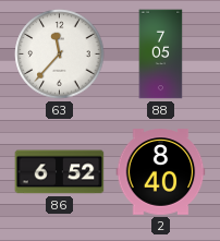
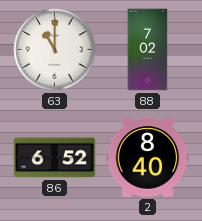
63: 11:37 -> 11:00
88: 7:05 -> 7:02
